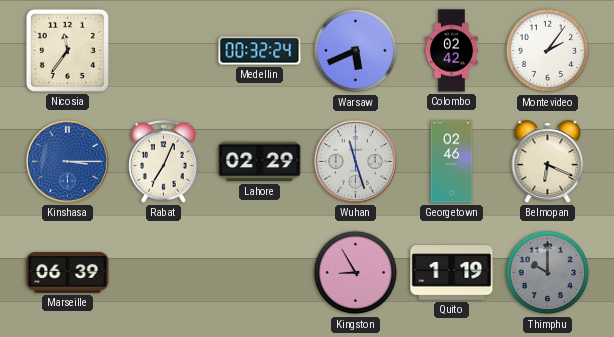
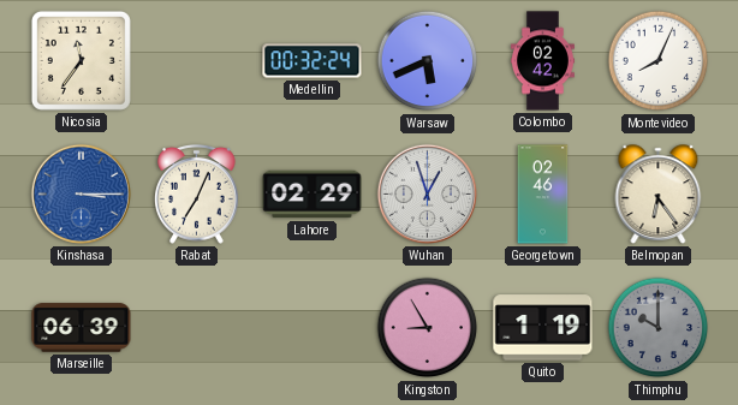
Montevideo: 2:06 -> 8:04
Wuhan: 11:27 -> 12:57
Belmopan: 6:19 -> 6:24
